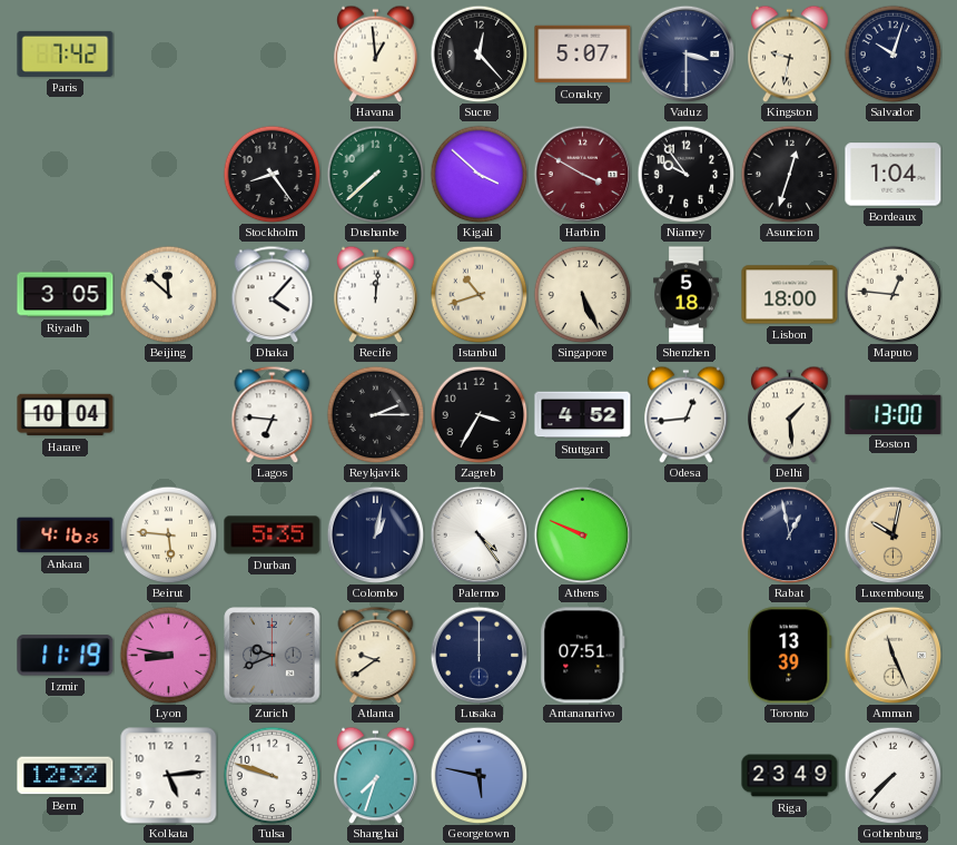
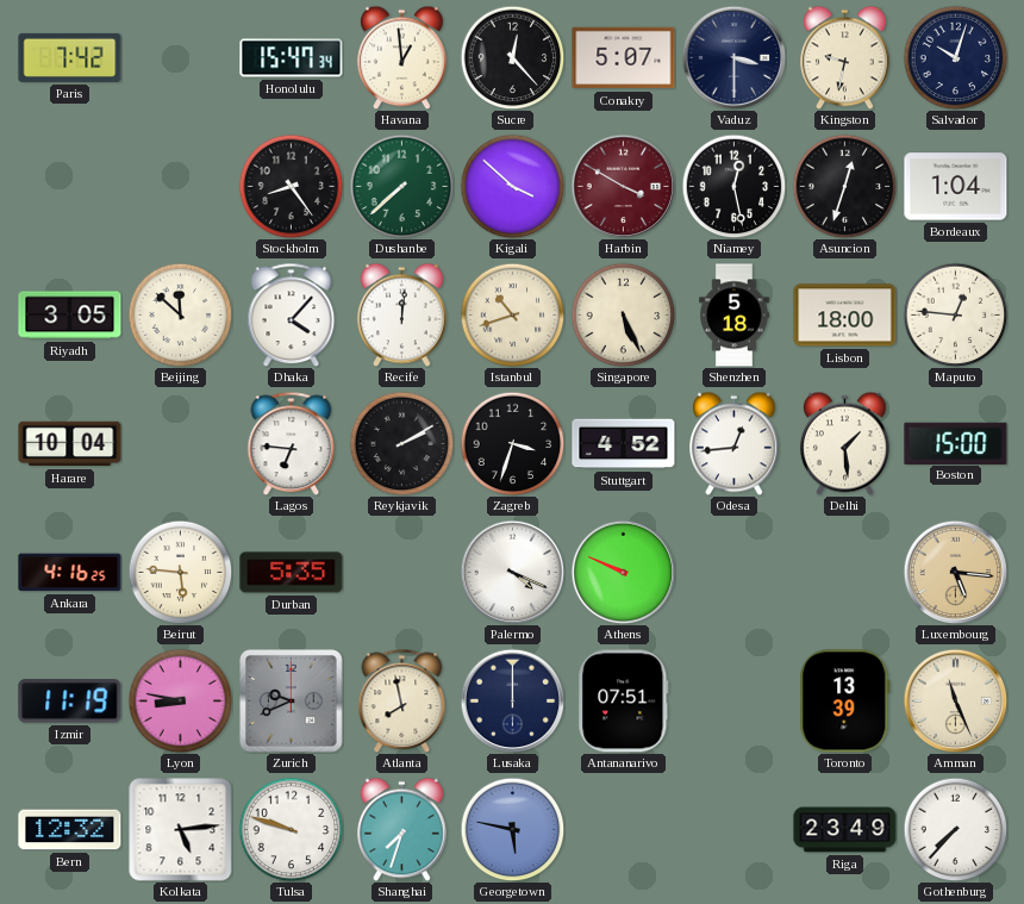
Honolulu: none -> 15:47
Niamey: 9:54 -> 12:28
Reykjavik: 2:15 -> 2:10
Zagreb: 3:35 -> 3:33
Boston: 13:00 -> 15:00
Colombo: 1:02 -> none
Palermo: 4:24 -> 4:19
Rabat: 12:58 -> none
Luxembourg: 10:02 -> 5:16
Atlanta: 9:39 -> 7:58
